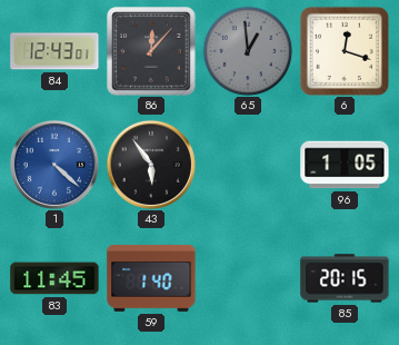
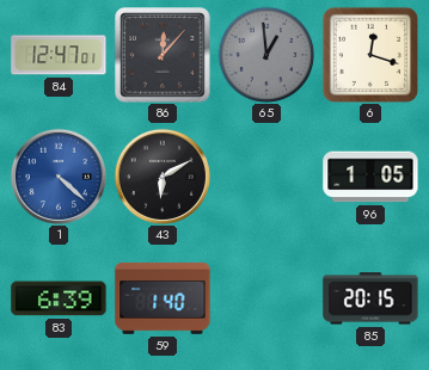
84: 12:43 -> 12:47
43: 5:54 -> 6:10
83: 11:45 -> 6:39
